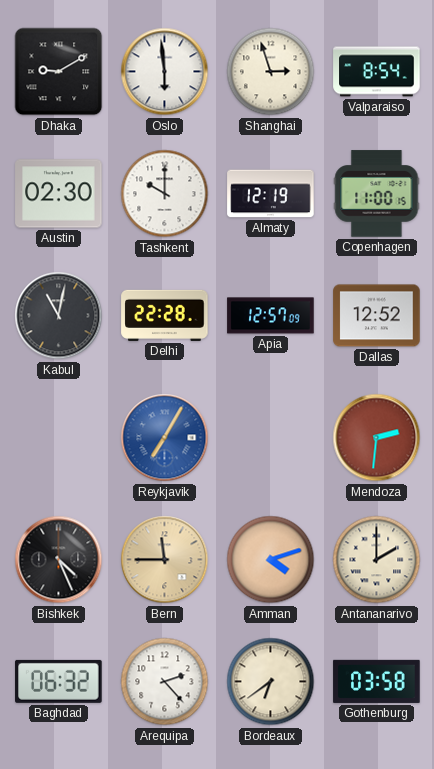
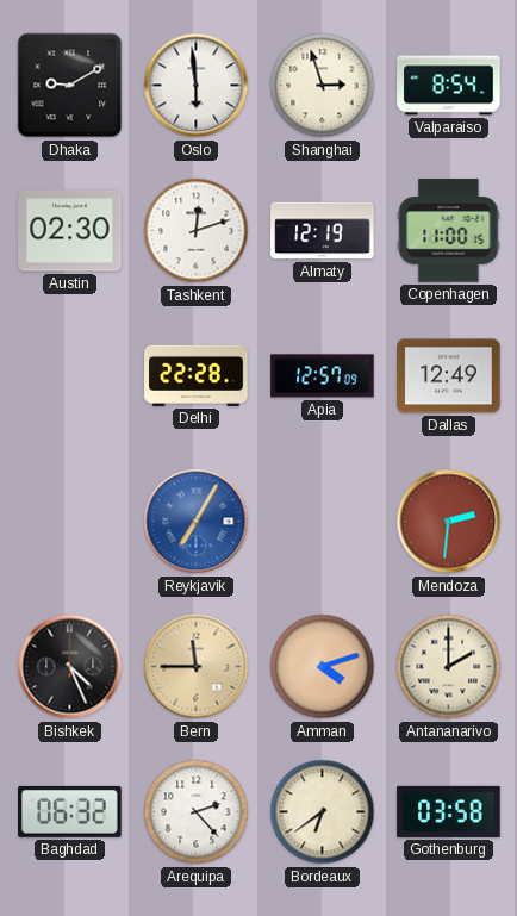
Tashkent: 10:00 -> 12:12
Kabul: 11:02 -> none
Dallas: 12:52 -> 12:49
